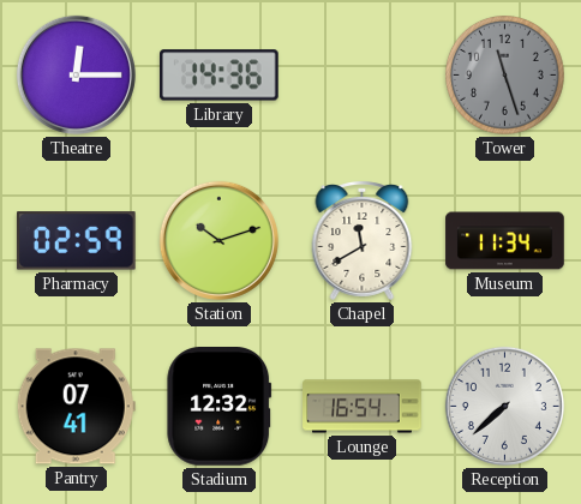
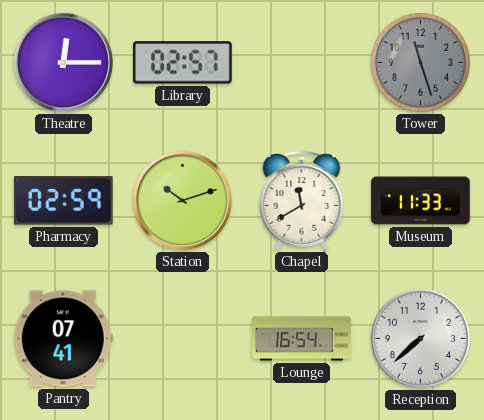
Library: 14:36 -> 02:57
Museum: 11:34 -> 11:33
Stadium: 12:32 -> none
